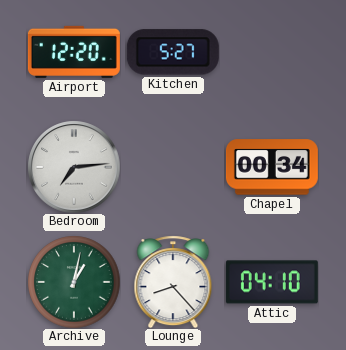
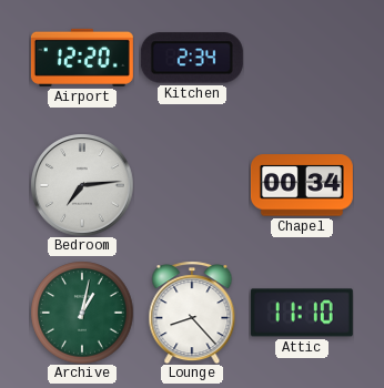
Kitchen: 5:27 -> 2:34
Attic: 04:10 -> 11:10
